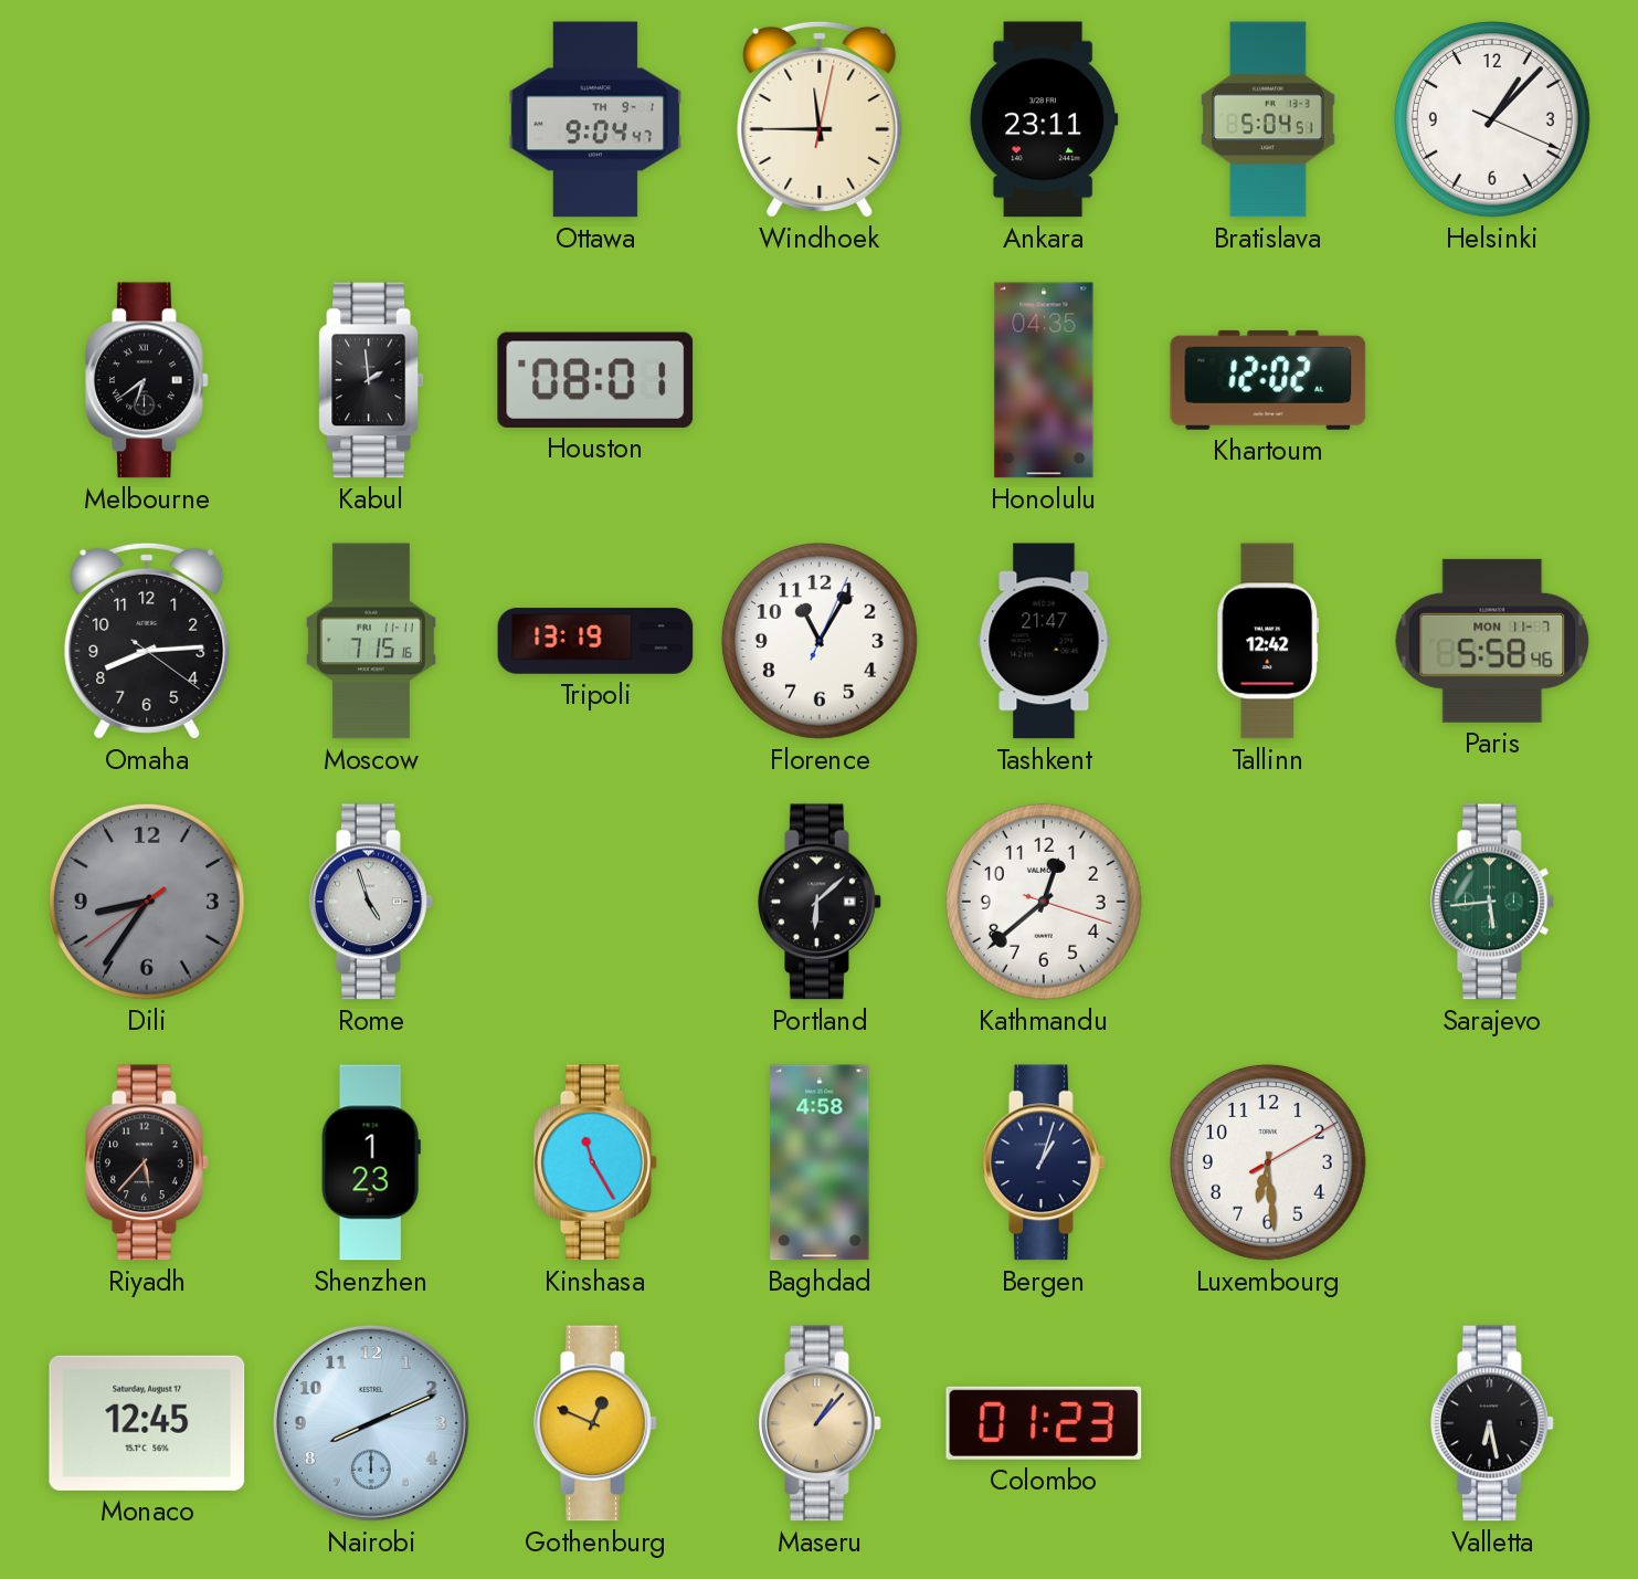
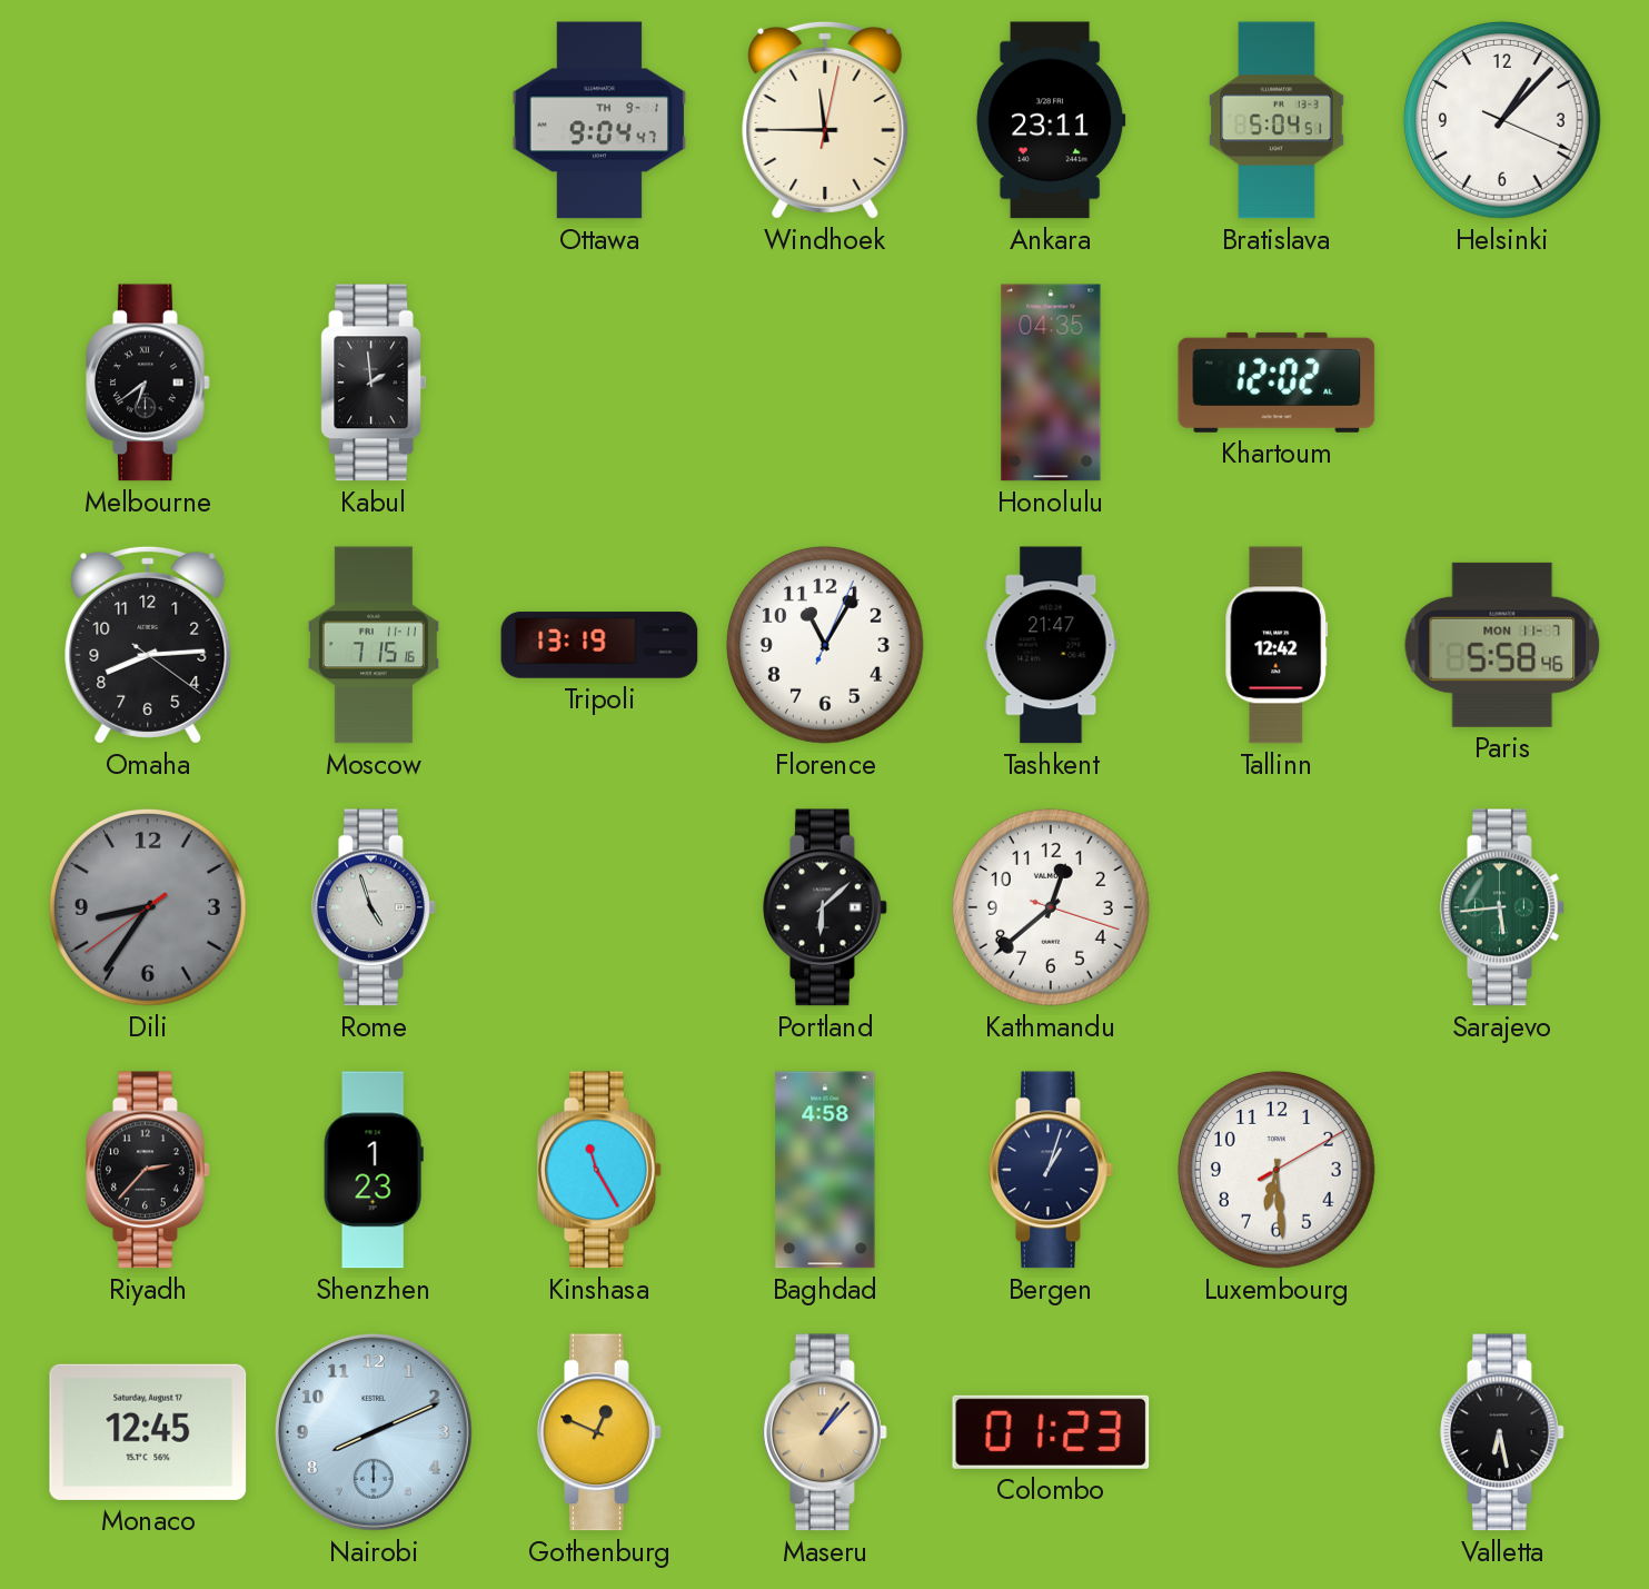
Houston: 08:01 -> none
Riyadh: 5:37 -> 2:37
